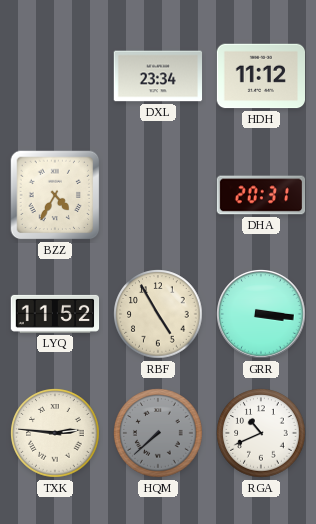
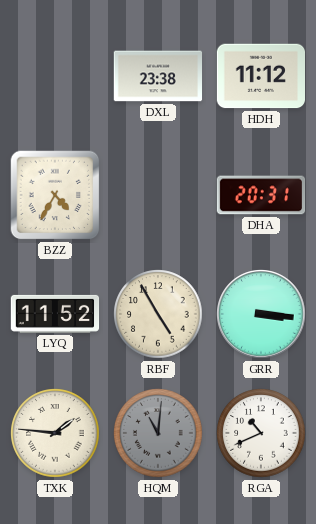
DXL: 23:34 -> 23:38
TXK: 2:46 -> 1:46
HQM: 7:38 -> 11:01
